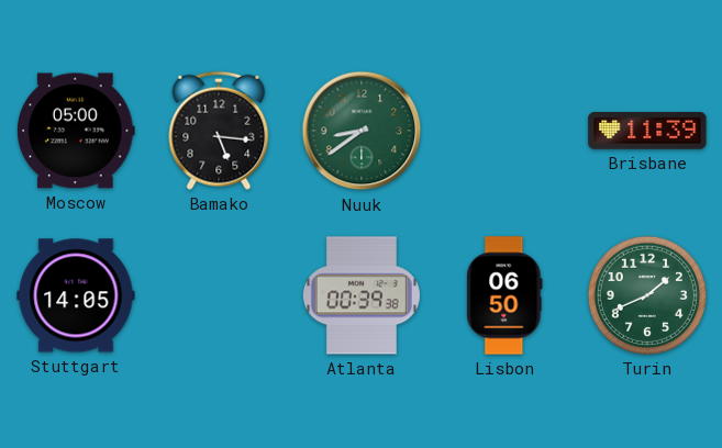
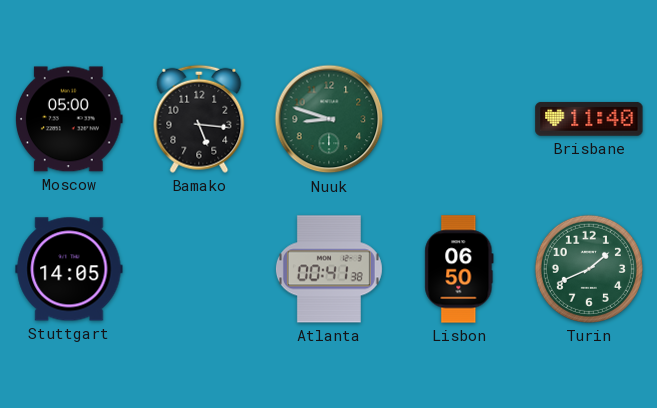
Nuuk: 8:39 -> 8:48
Brisbane: 11:39 -> 11:40
Atlanta: 00:39 -> 00:41
